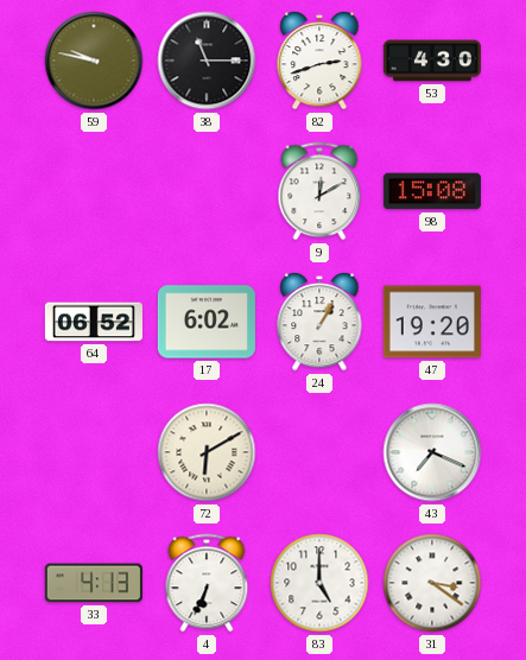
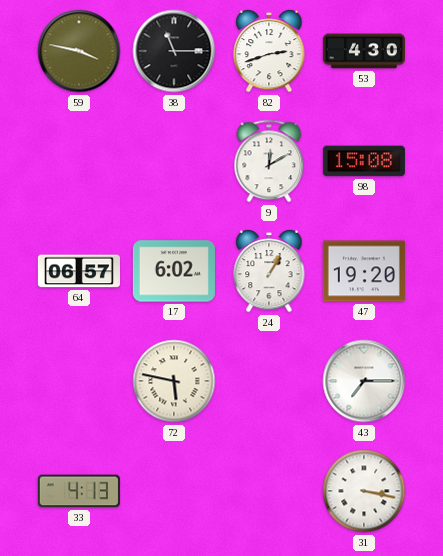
59: 9:47 -> 3:47
64: 06:52 -> 06:57
72: 6:10 -> 5:47
43: 7:19 -> 7:15
4: 6:34 -> none
83: 5:00 -> none
31: 3:21 -> 3:17
